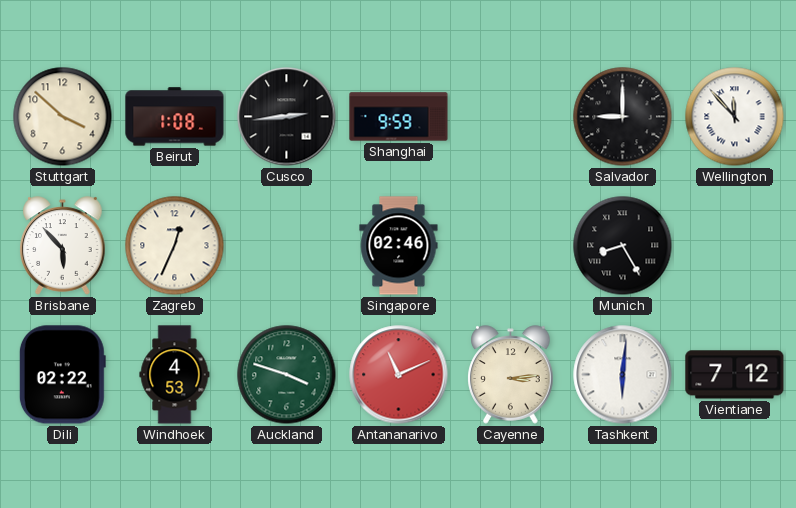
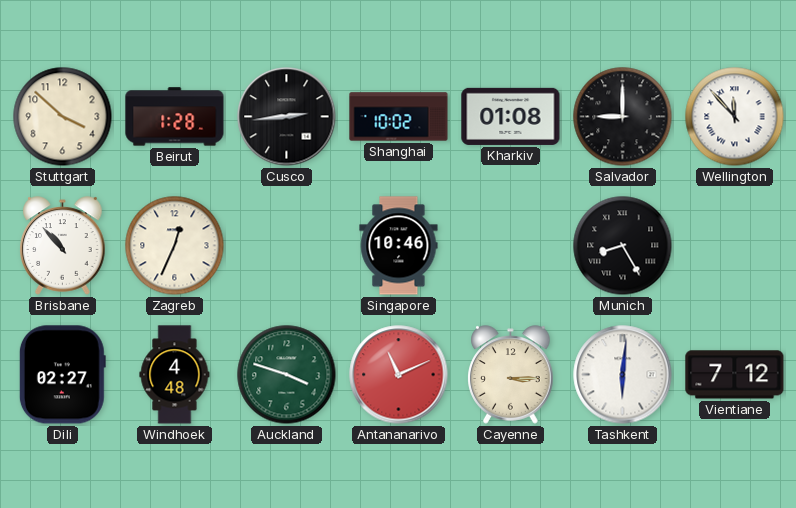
Beirut: 1:08 -> 1:28
Shanghai: 9:59 -> 10:02
Kharkiv: none -> 01:08
Brisbane: 5:53 -> 10:53
Singapore: 02:46 -> 10:46
Dili: 02:22 -> 02:27
Windhoek: 4:53 -> 4:48
Cayenne: 3:14 -> 3:15
